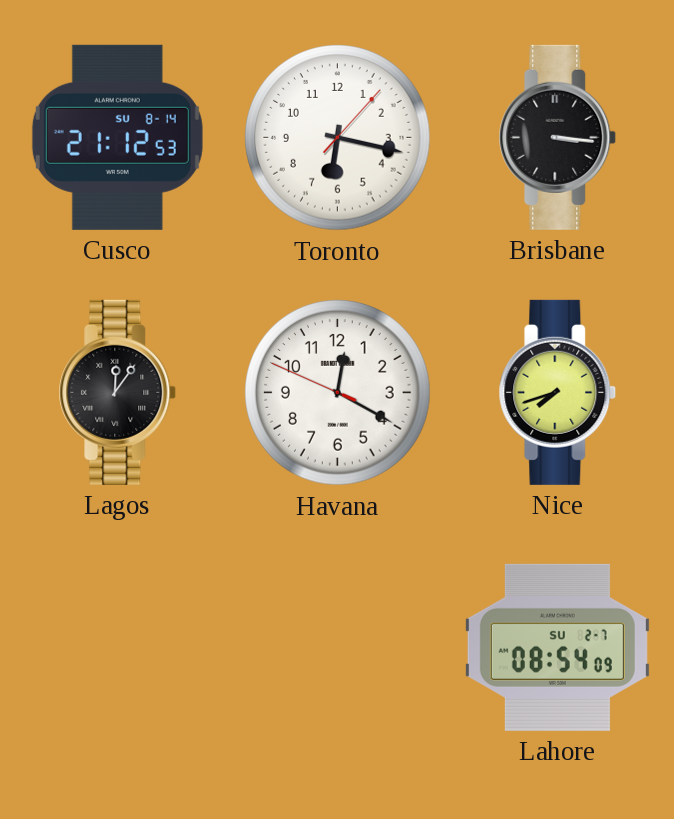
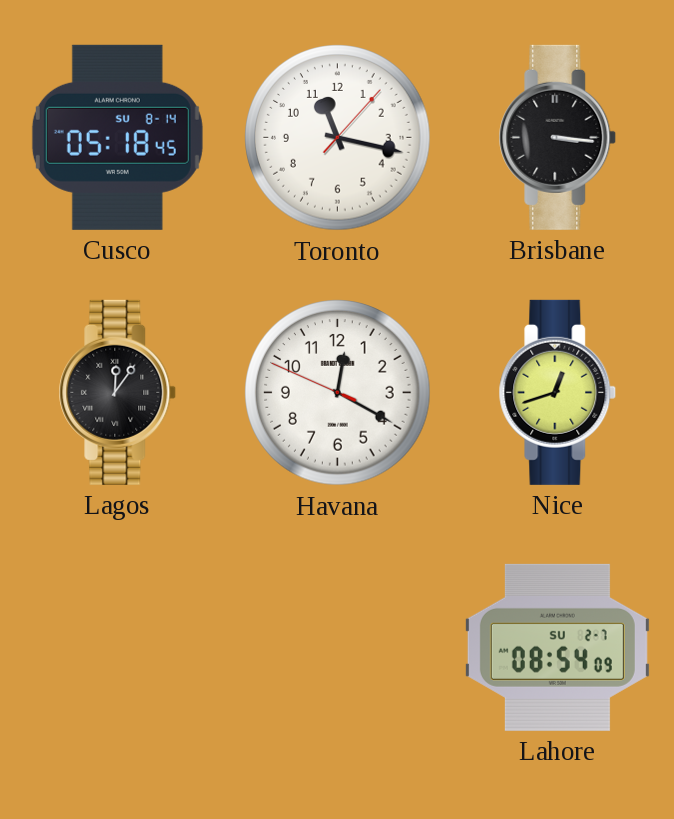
Cusco: 21:12 -> 05:18
Toronto: 6:17 -> 11:17
Nice: 7:42 -> 12:42
